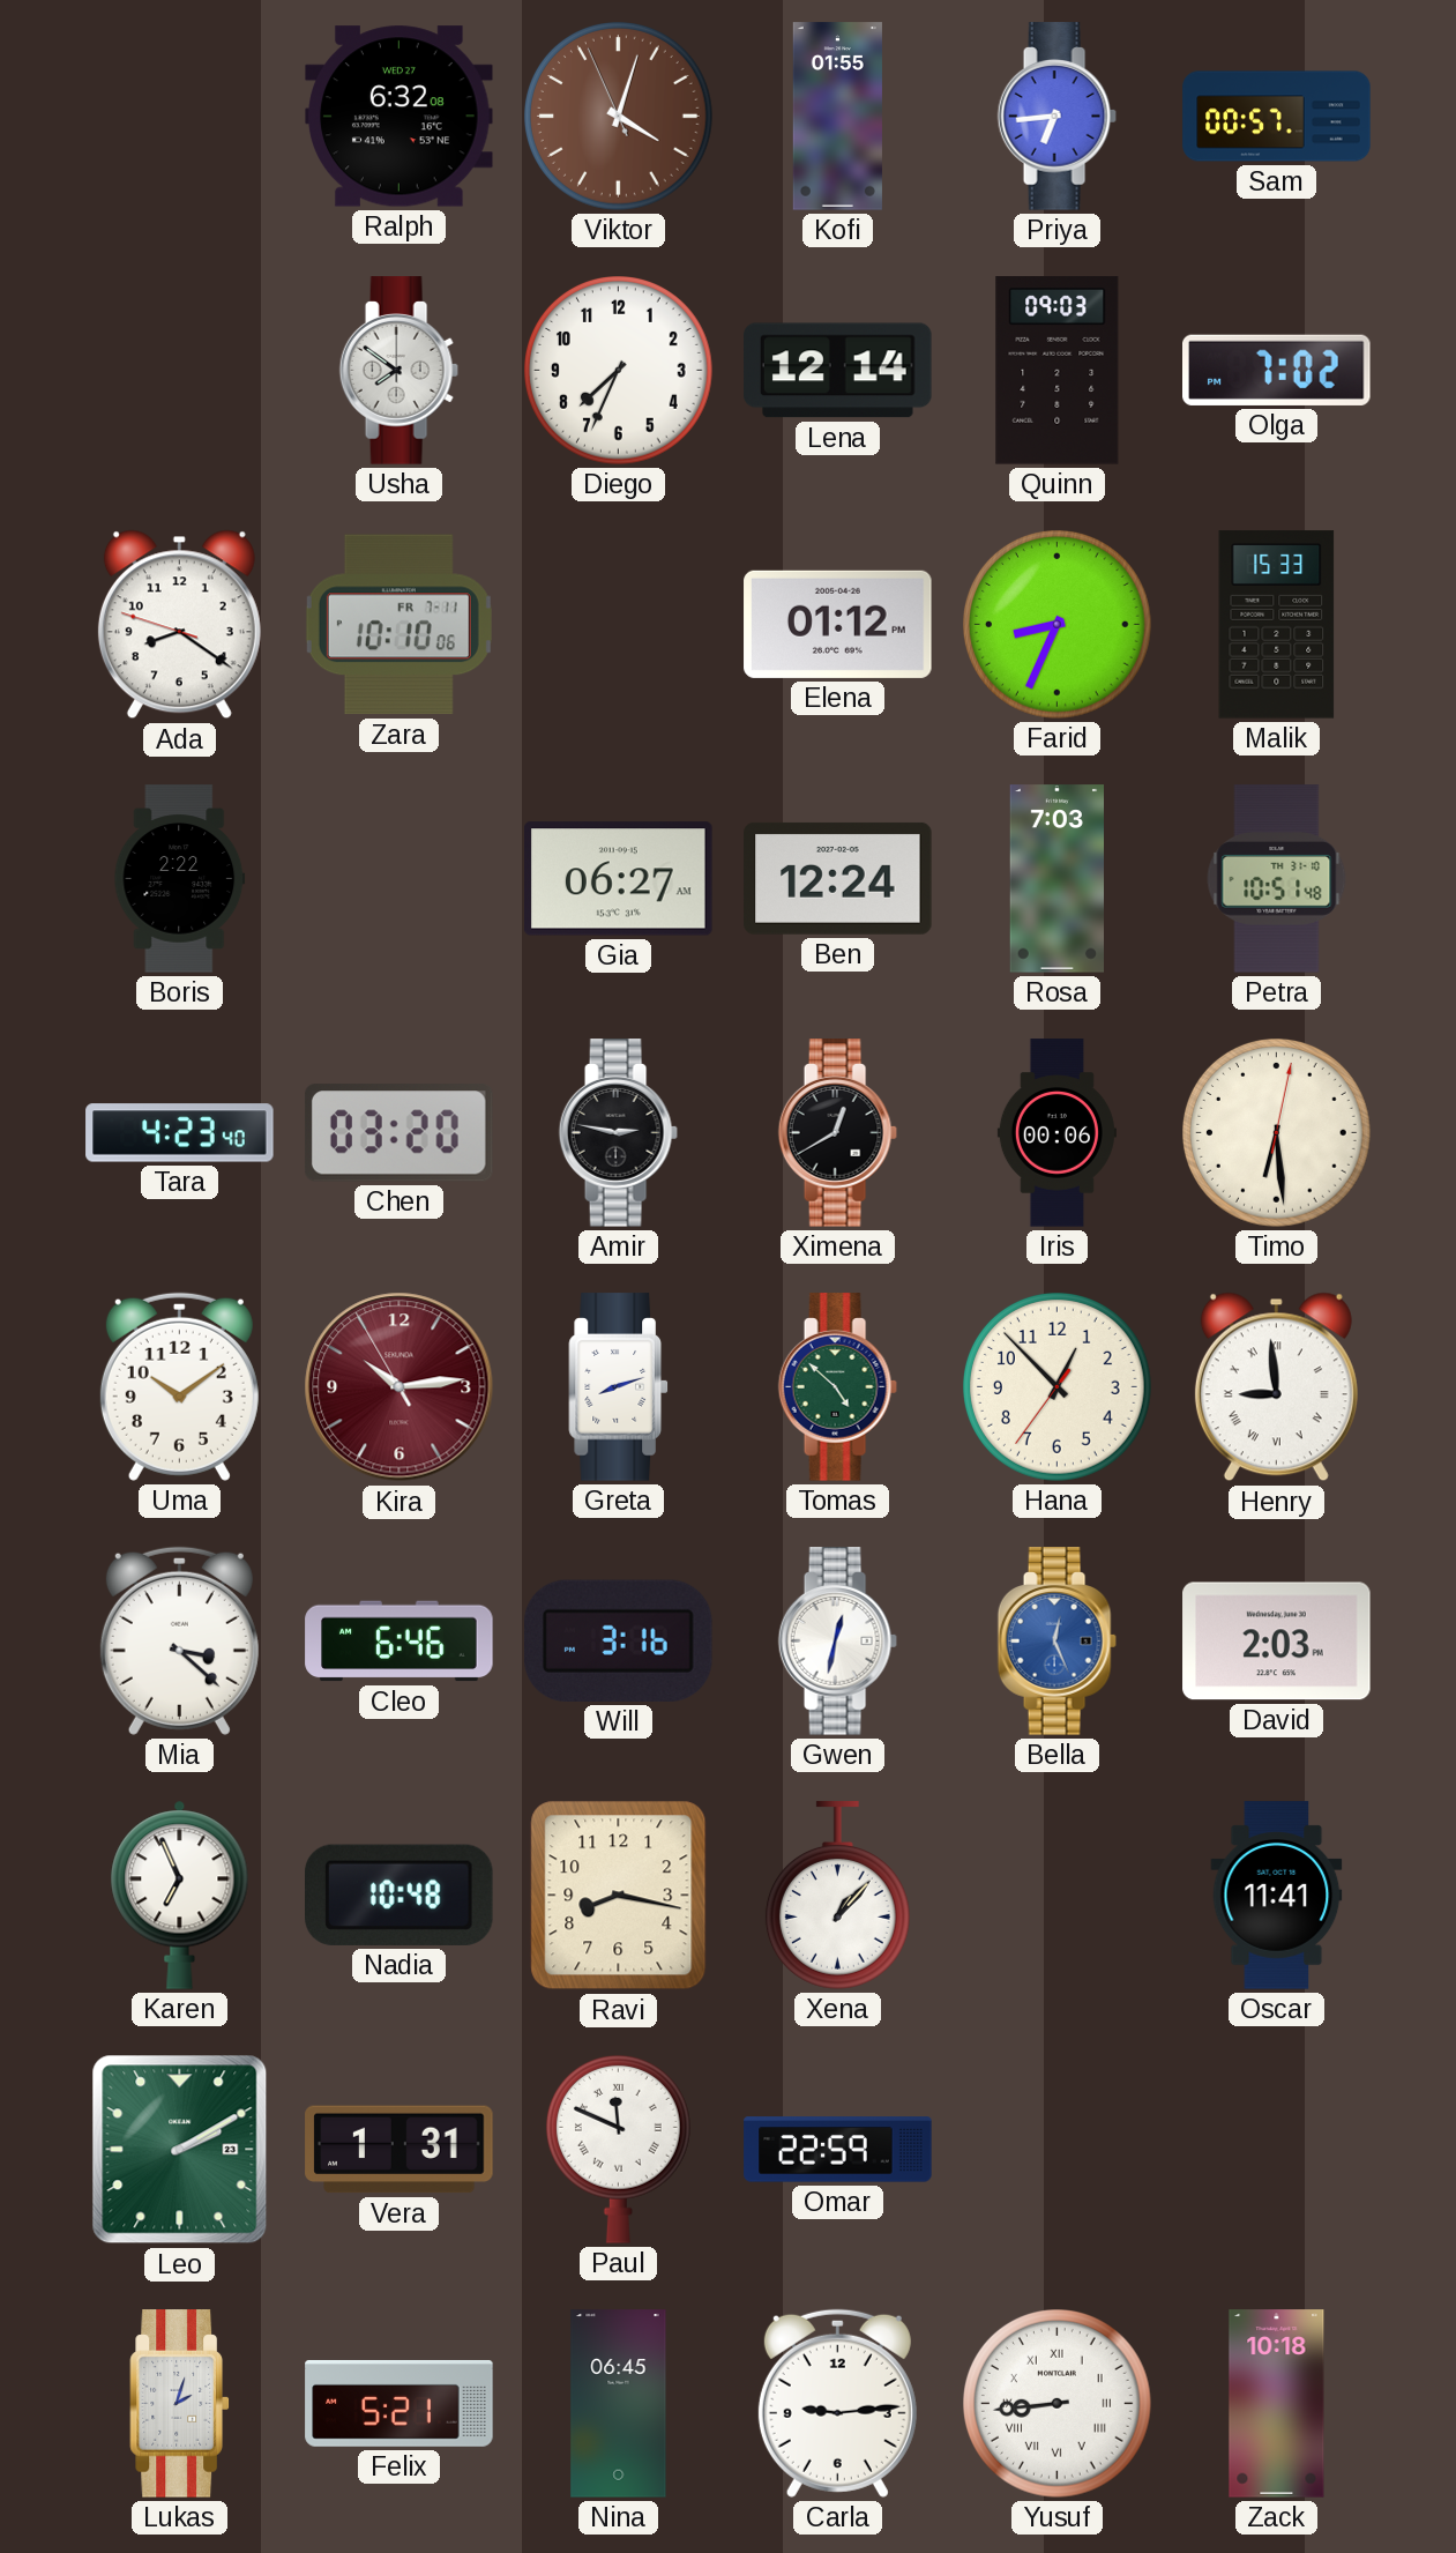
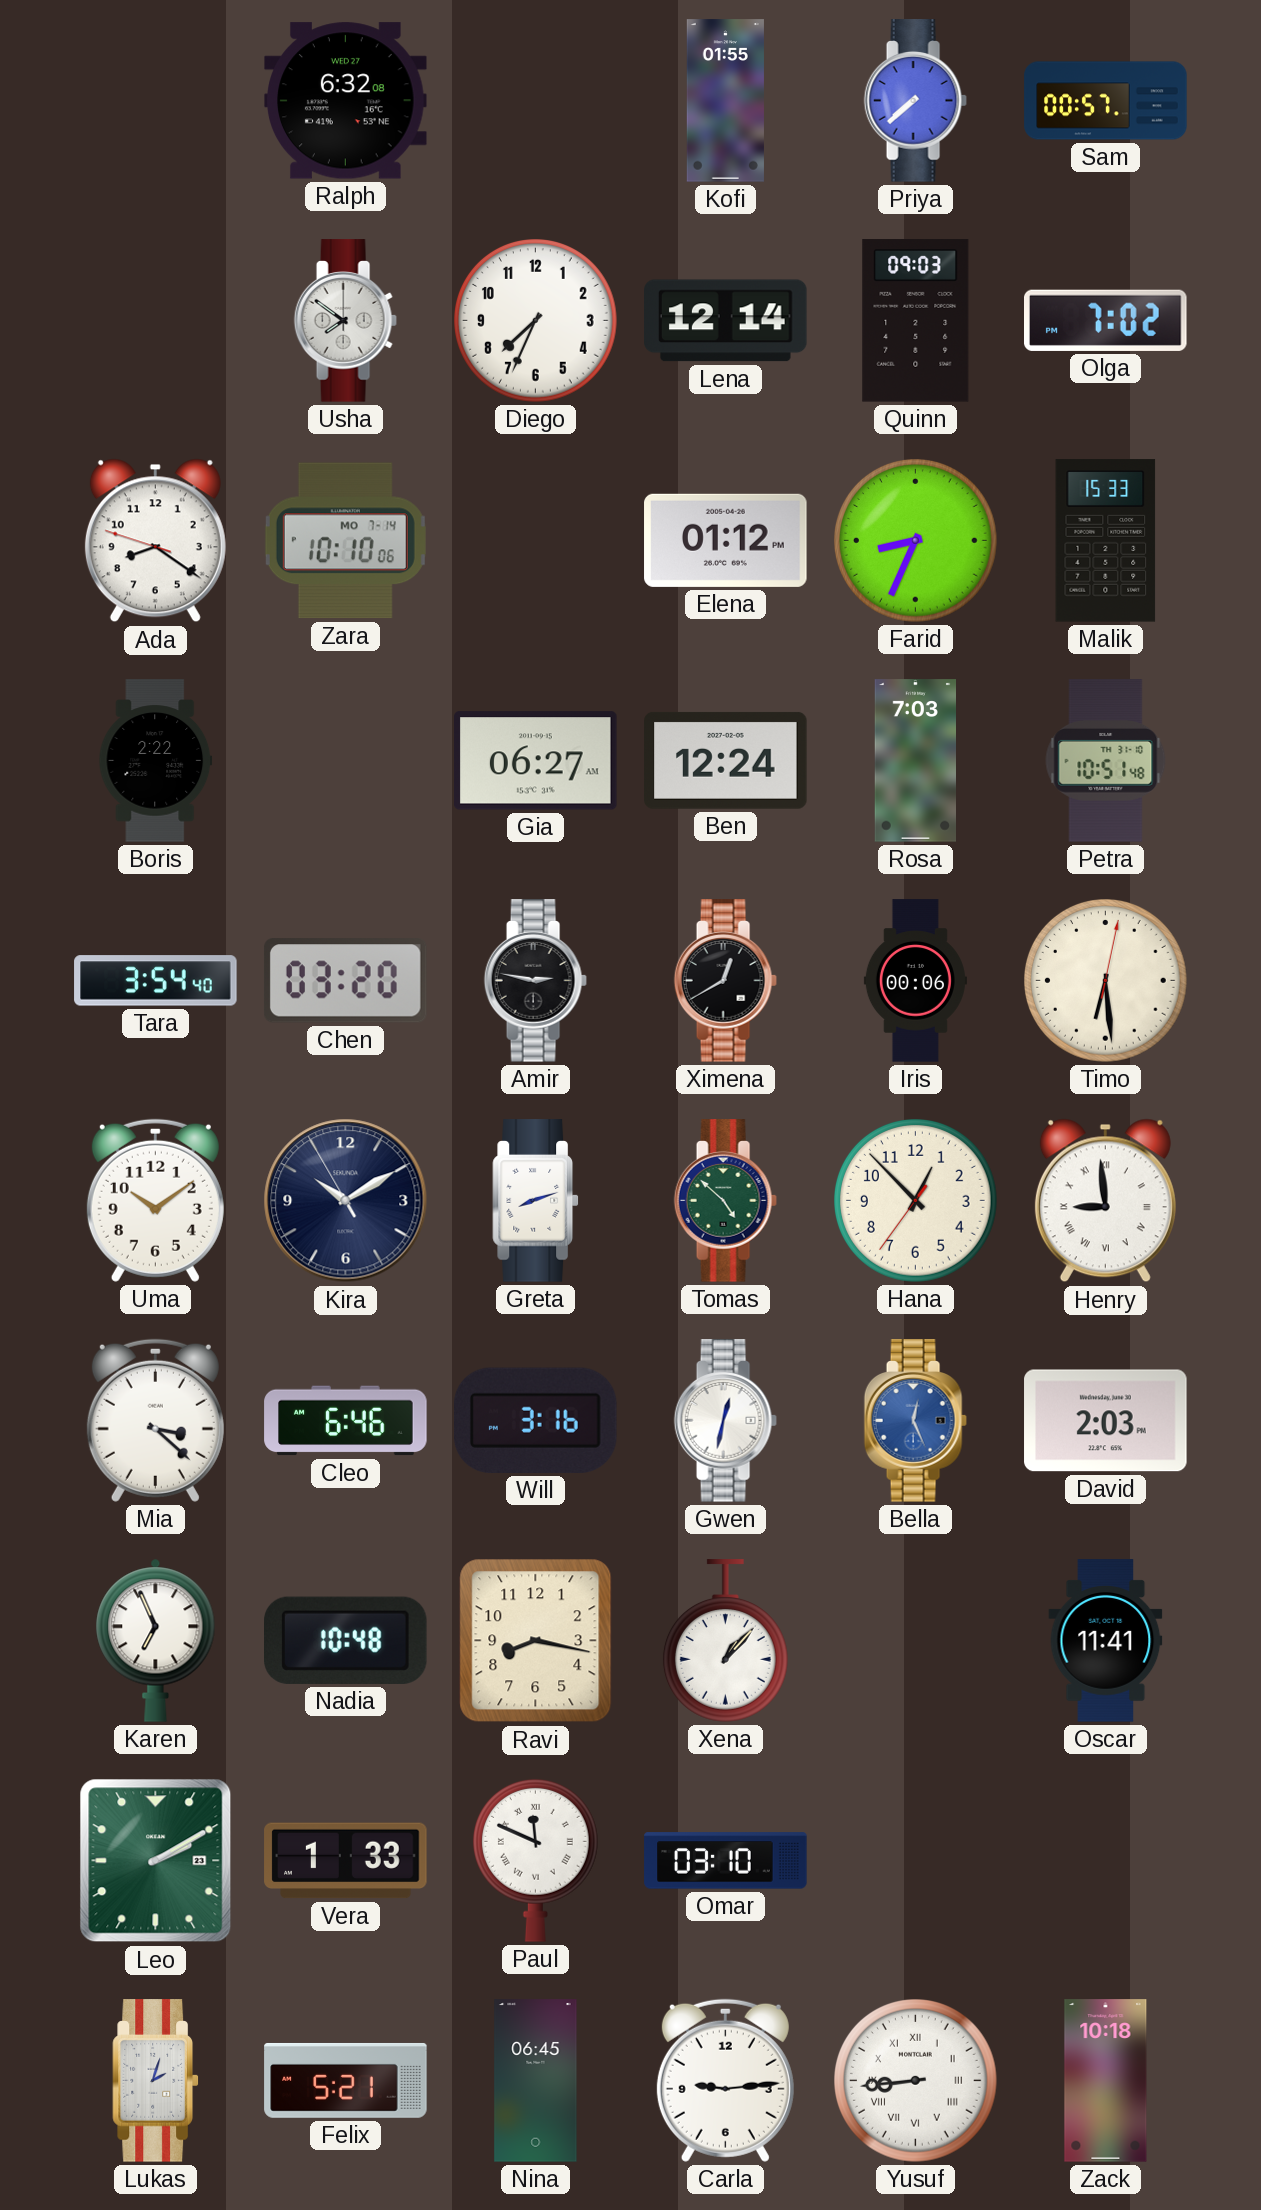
Viktor: 4:02 -> none
Priya: 6:44 -> 7:38
Zara date: FR 7-11 -> MO 7-14
Tara: 4:23 -> 3:54
Kira: 10:13 -> 10:09
Kira dial: burgundy -> navy
Vera: 1:31 -> 1:33
Omar: 22:59 -> 03:10
